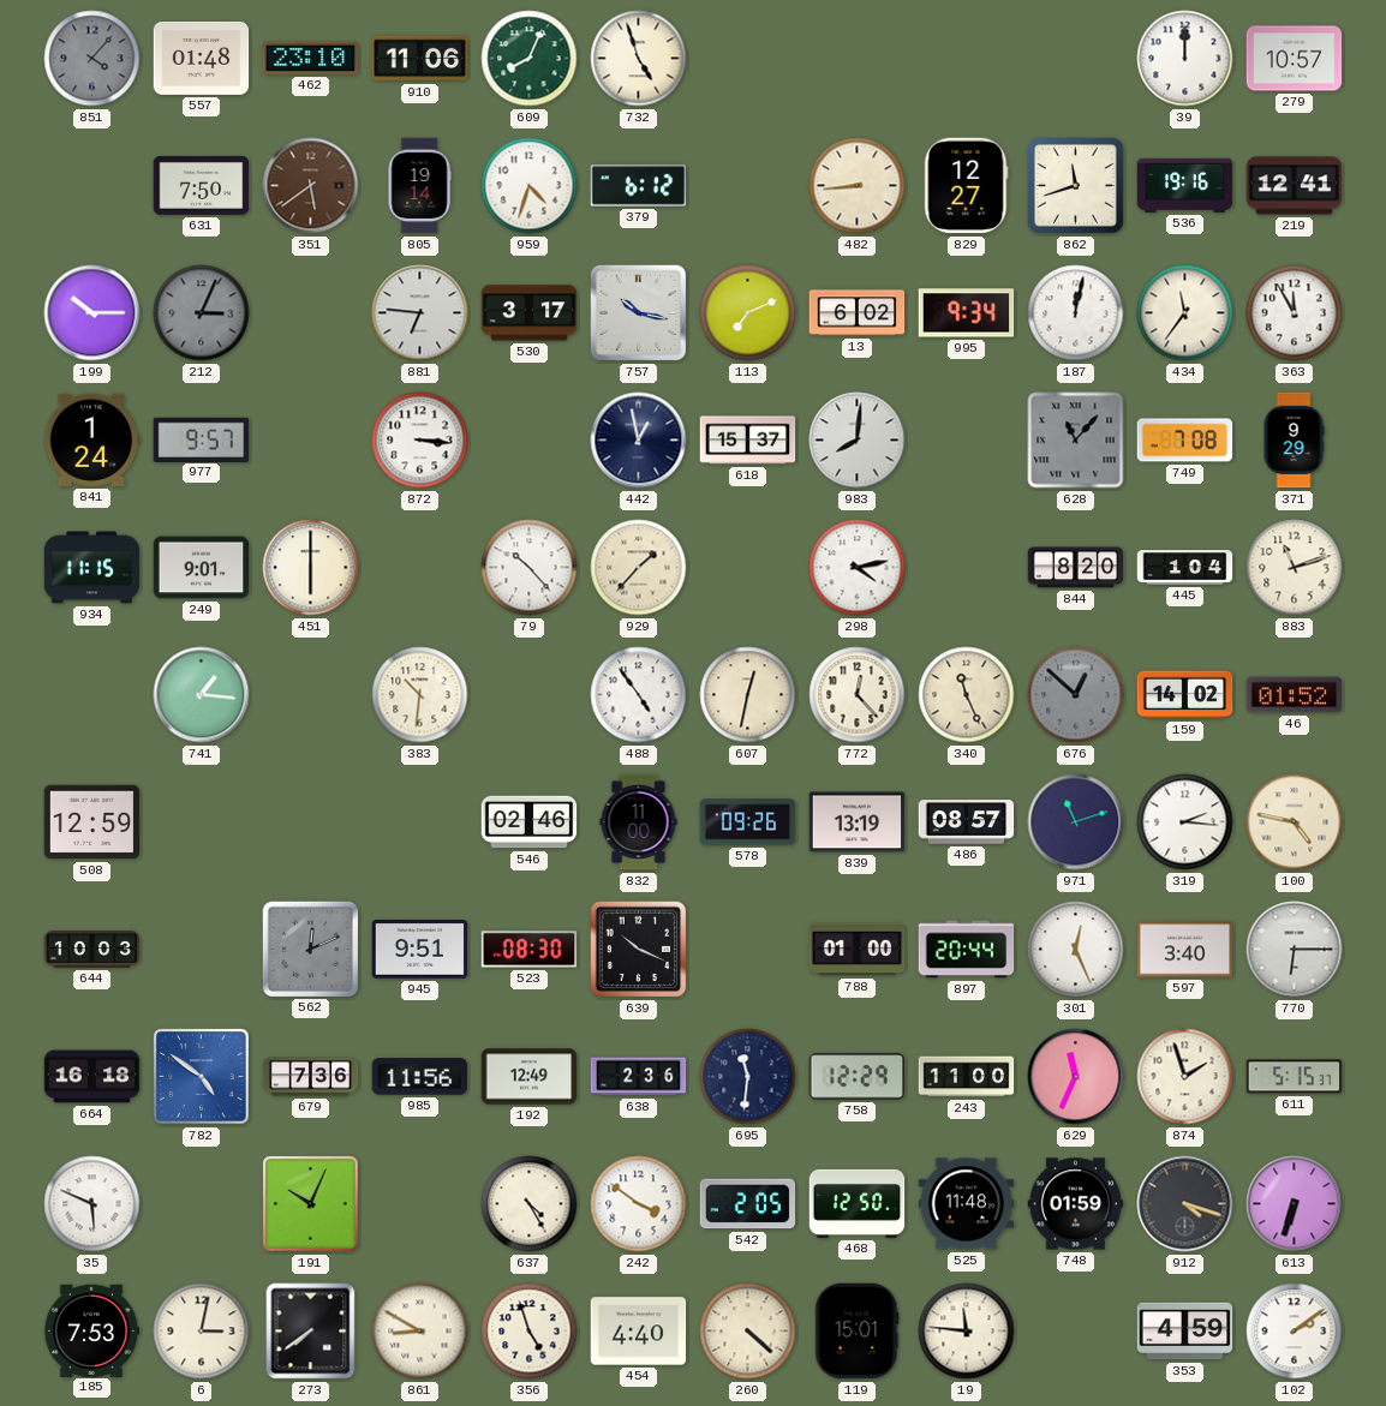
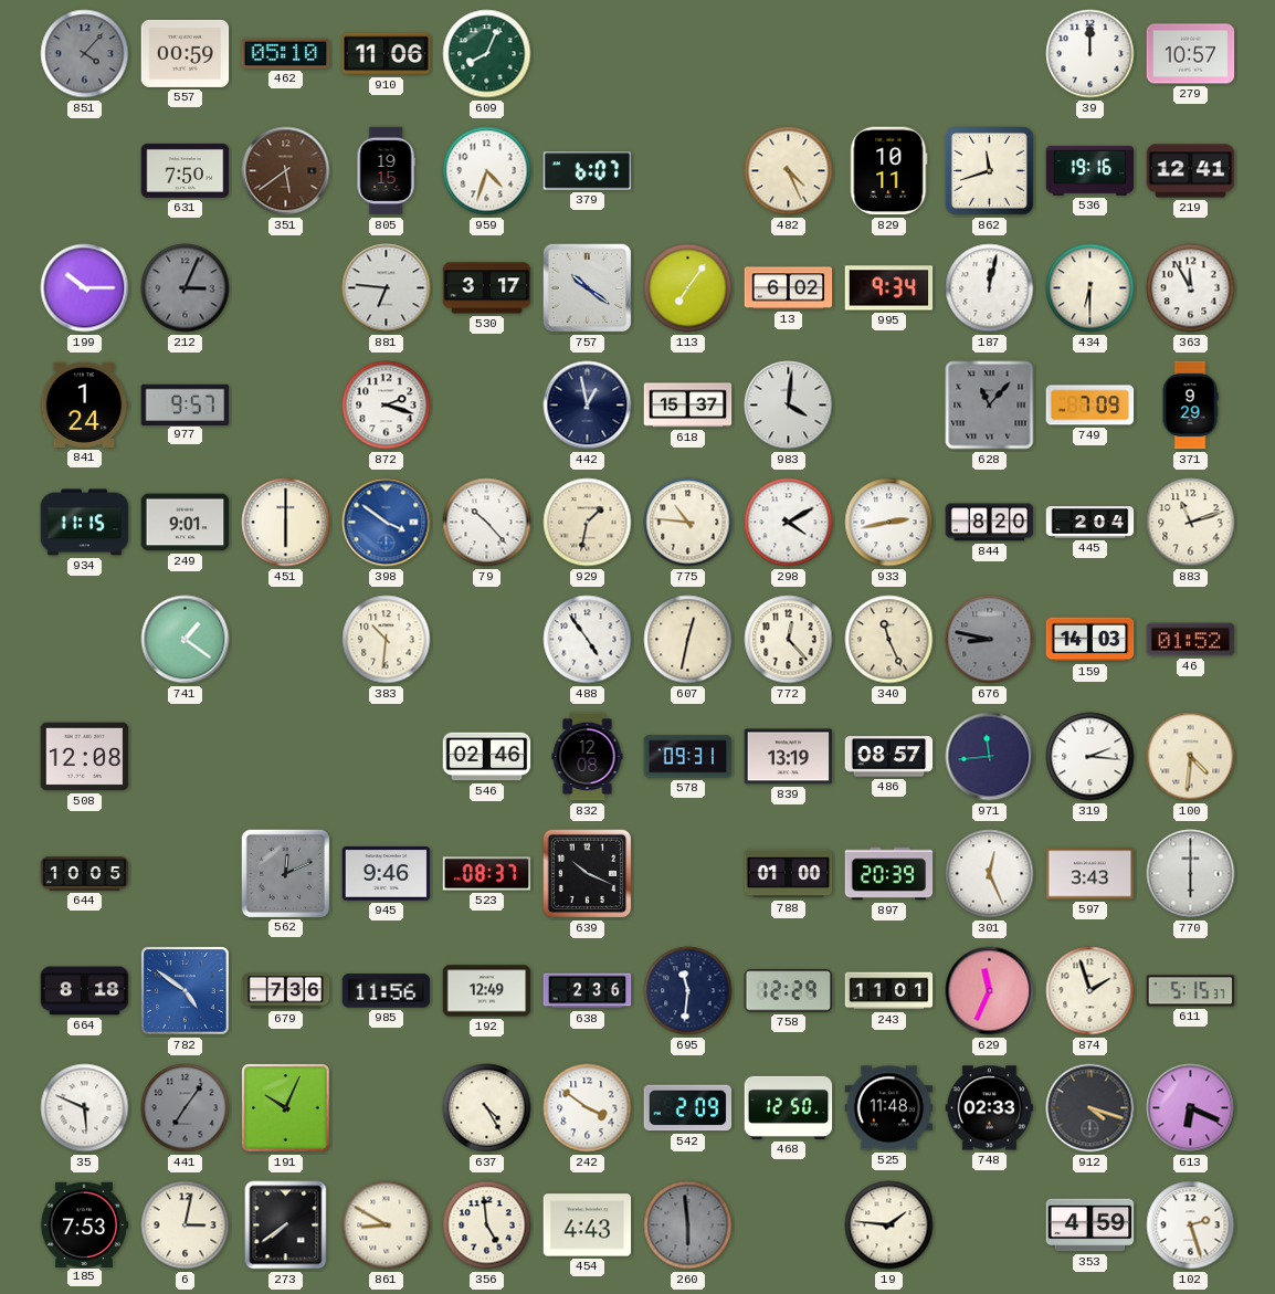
557: 01:48 -> 00:59
462: 23:10 -> 05:10
732: 4:57 -> none
805: 19:14 -> 19:15
379: 6:12 -> 6:07
482: 8:44 -> 4:26
829: 12:27 -> 10:11
757: 10:17 -> 10:21
113: 7:11 -> 7:06
434: 11:36 -> 6:30
872: 3:16 -> 2:18
983: 8:01 -> 4:01
749: 7:08 -> 7:09
398: none -> 3:51
929: 1:37 -> 1:32
775: none -> 10:46
298: 4:13 -> 4:10
933: none -> 2:43
445: 1:04 -> 2:04
741: 1:16 -> 1:21
676: 12:52 -> 8:47
159: 14:02 -> 14:03
508: 12:59 -> 12:08
832: 11:00 -> 12:08
578: 09:26 -> 09:31
971: 11:12 -> 11:44
100: 4:47 -> 4:31
644: 10:03 -> 10:05
945: 9:51 -> 9:46
523: 08:30 -> 08:37
897: 20:44 -> 20:39
597: 3:40 -> 3:43
770: 6:15 -> 6:00
664: 16:18 -> 8:18
243: 11:00 -> 11:01
441: none -> 7:06
542: 2:05 -> 2:09
748: 01:59 -> 02:33
613: 6:33 -> 6:19
356: 4:57 -> 4:59
454: 4:40 -> 4:43
260: 4:22 -> 5:59
260 dial: cream -> grey
119: 15:01 -> none
19: 11:46 -> 1:46
102: 2:09 -> 2:27
